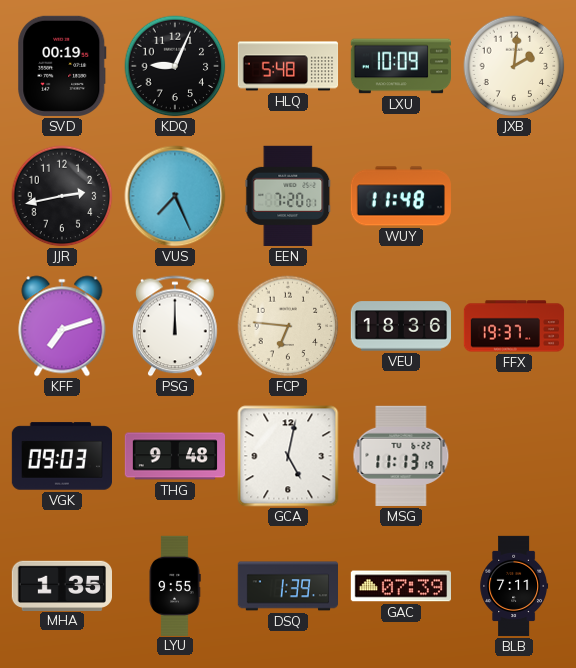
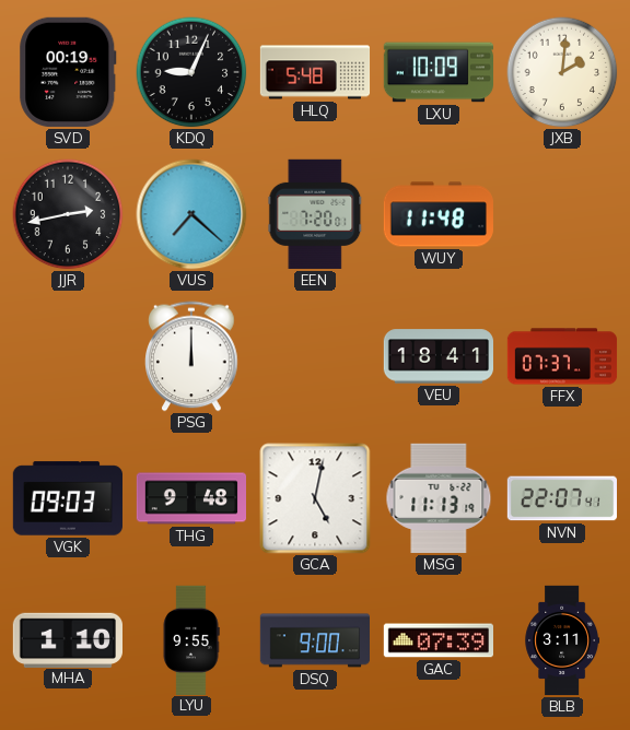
VUS: 7:26 -> 7:22
KFF: 7:12 -> none
FCP: 6:46 -> none
VEU: 18:36 -> 18:41
FFX: 19:37 -> 07:37
NVN: none -> 22:07
MHA: 1:35 -> 1:10
DSQ: 1:39 -> 9:00
BLB: 7:11 -> 3:11
